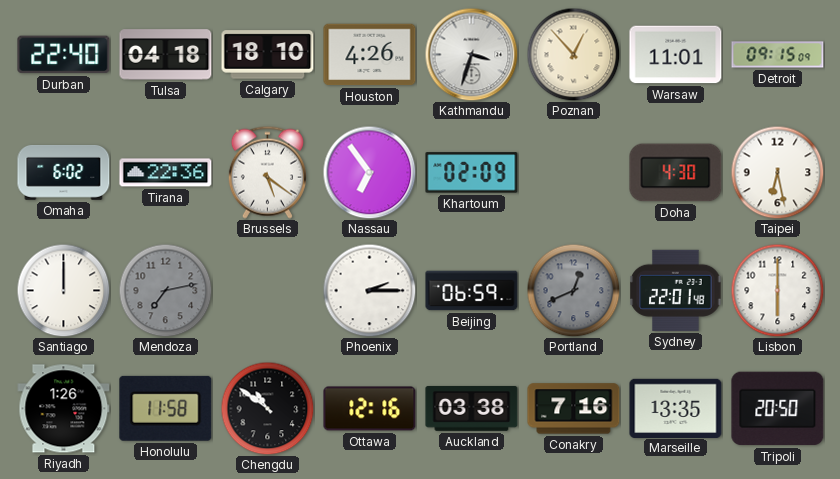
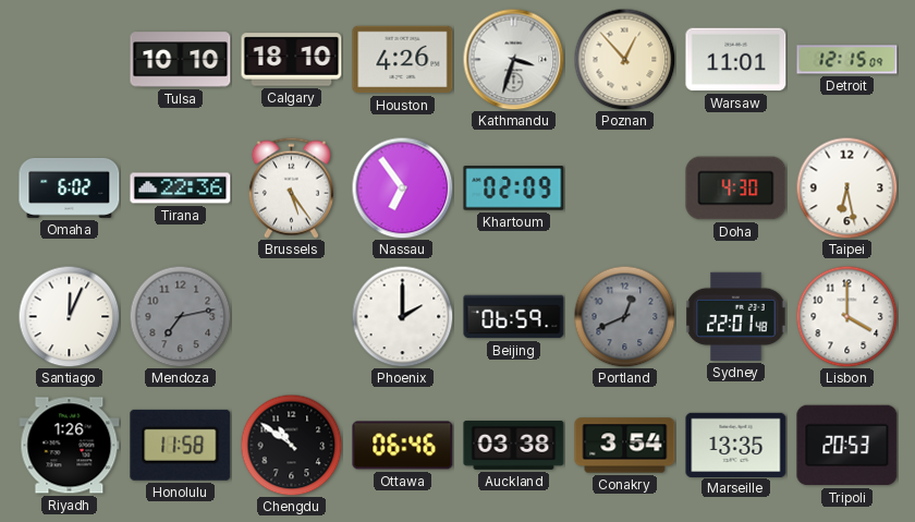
Durban: 22:40 -> none
Tulsa: 04:18 -> 10:10
Detroit: 09:15 -> 12:15
Brussels: 5:21 -> 5:24
Santiago: 12:00 -> 12:04
Phoenix: 2:15 -> 2:00
Lisbon: 6:00 -> 4:00
Ottawa: 12:16 -> 06:46
Conakry: 7:16 -> 3:54
Tripoli: 20:50 -> 20:53
